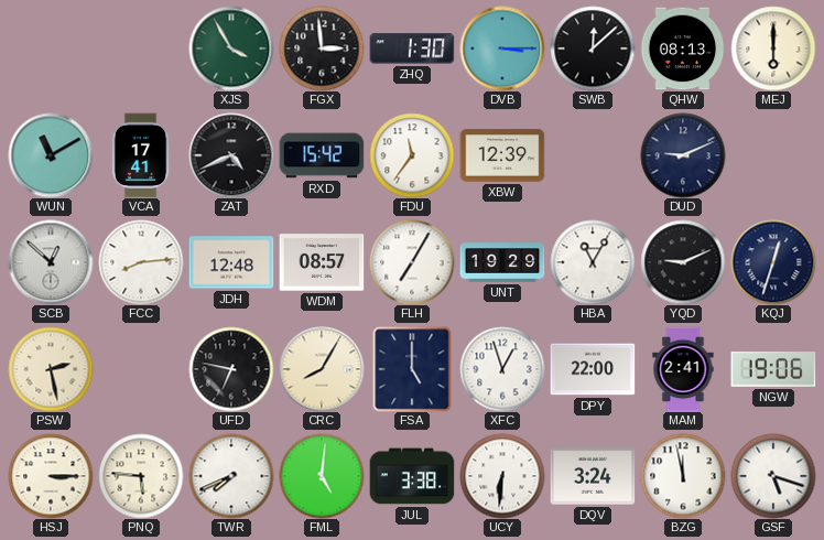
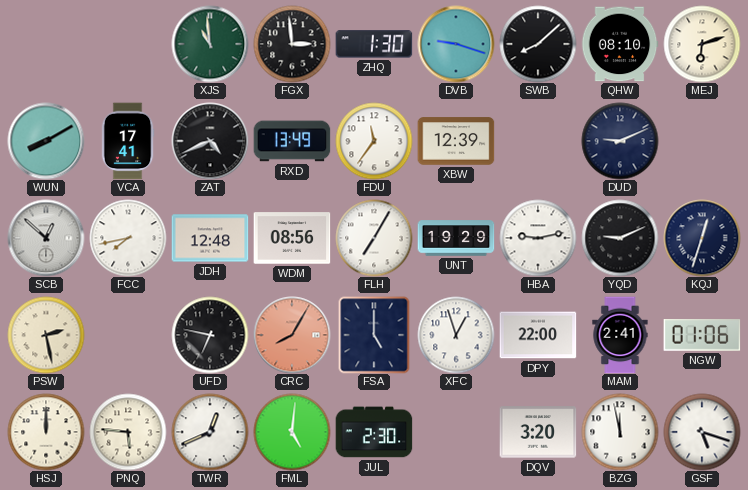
XJS: 3:55 -> 10:59
DVB: 3:15 -> 9:18
SWB: 12:08 -> 8:08
QHW: 08:13 -> 08:10
MEJ: 6:00 -> 6:12
WUN: 11:10 -> 8:10
RXD: 15:42 -> 13:49
FCC: 8:14 -> 7:43
WDM: 08:57 -> 08:56
HBA: 11:05 -> 9:13
CRC dial: cream -> salmon
NGW: 19:06 -> 01:06
HSJ: 3:15 -> 12:00
TWR: 7:41 -> 12:41
JUL: 3:38 -> 2:30
UCY: 6:31 -> none
DQV: 3:24 -> 3:20
